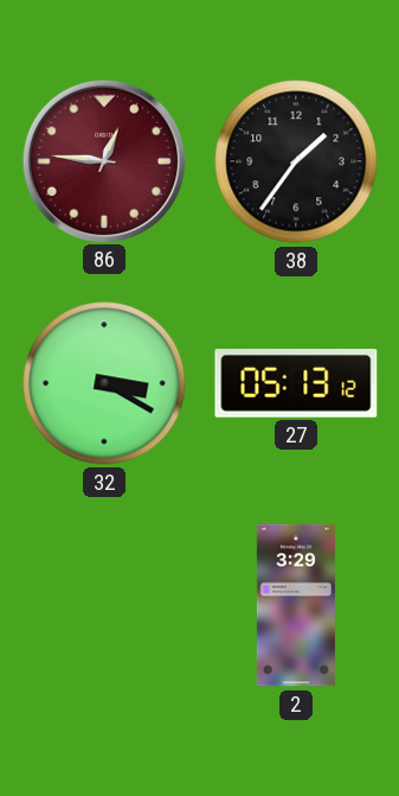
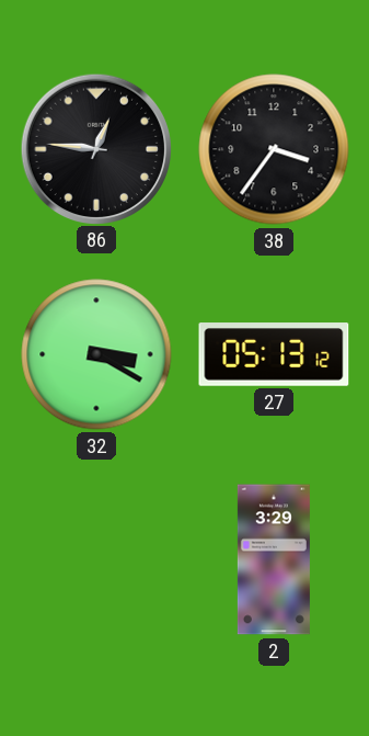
86 dial: burgundy -> black
38: 1:36 -> 3:36
